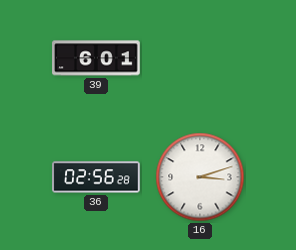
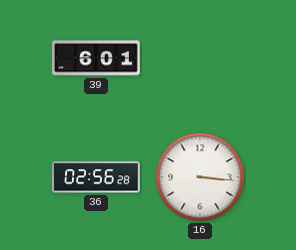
16: 3:12 -> 3:16
